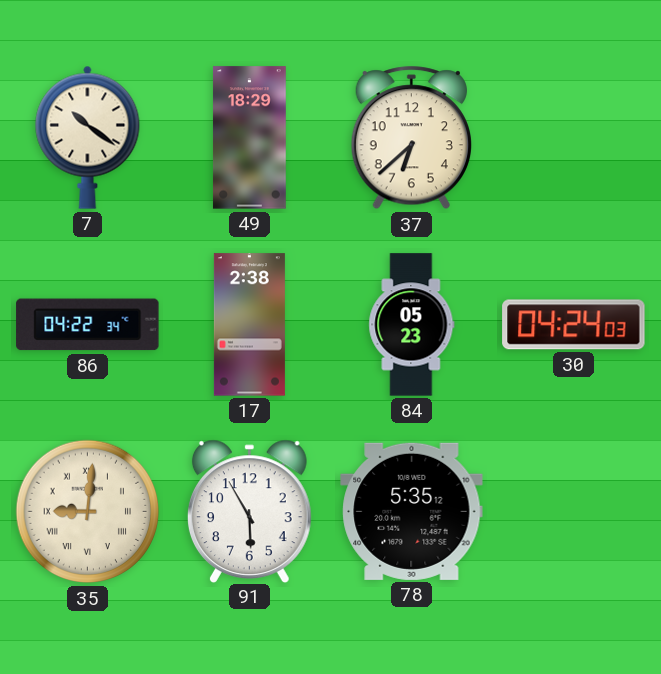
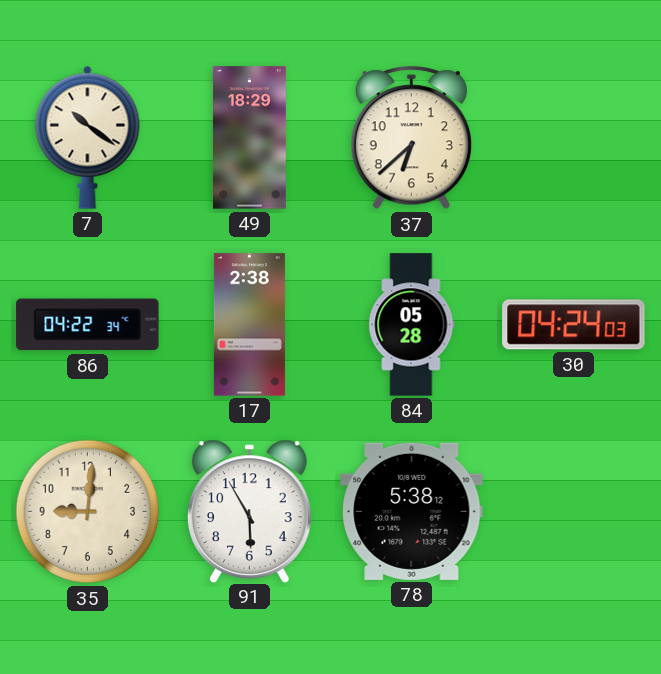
84: 05:23 -> 05:28
35 numerals: Roman -> Arabic
78: 5:35 -> 5:38
